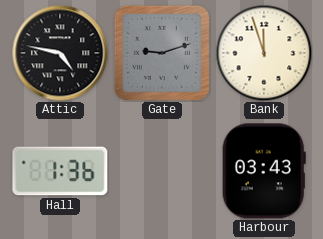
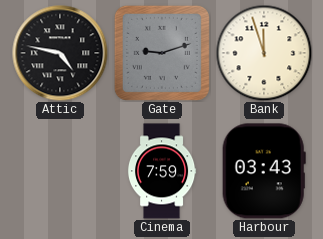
Hall: 1:36 -> none
Cinema: none -> 7:59
